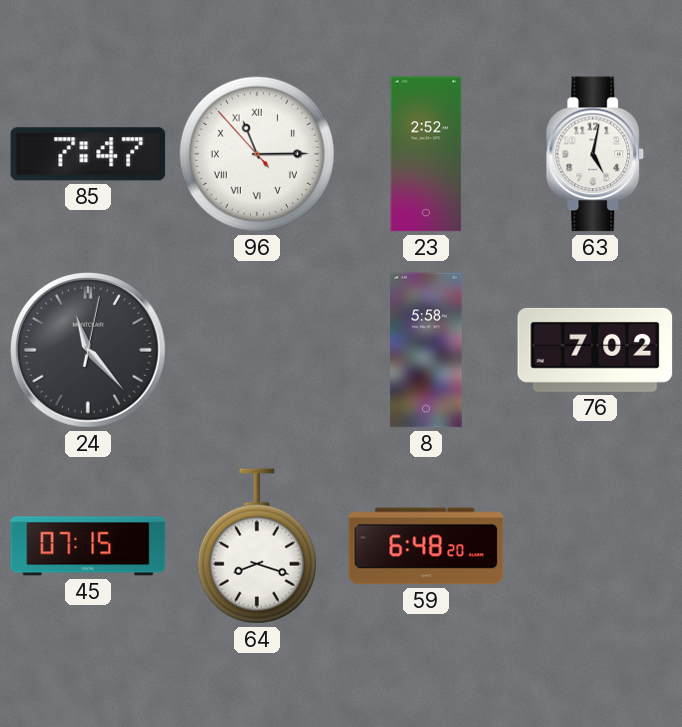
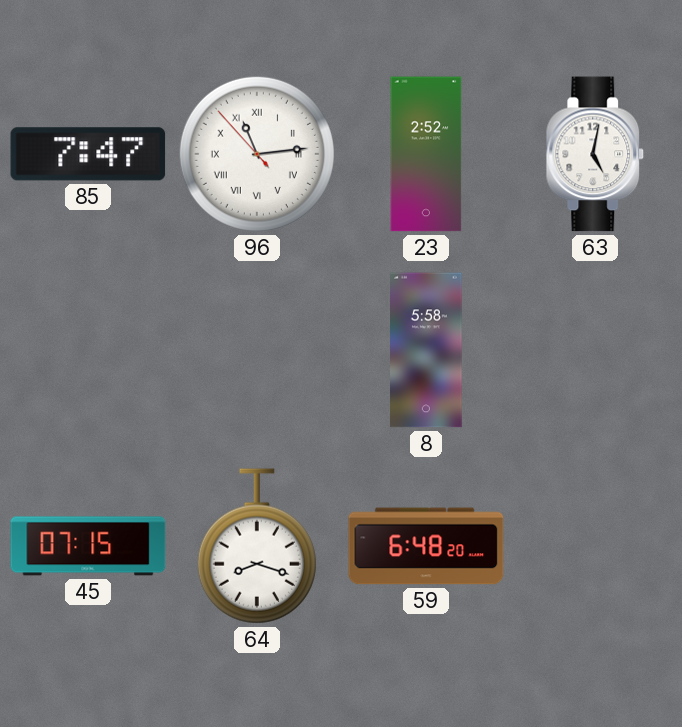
96: 11:14 -> 11:13
24: 11:23 -> none
76: 7:02 -> none
